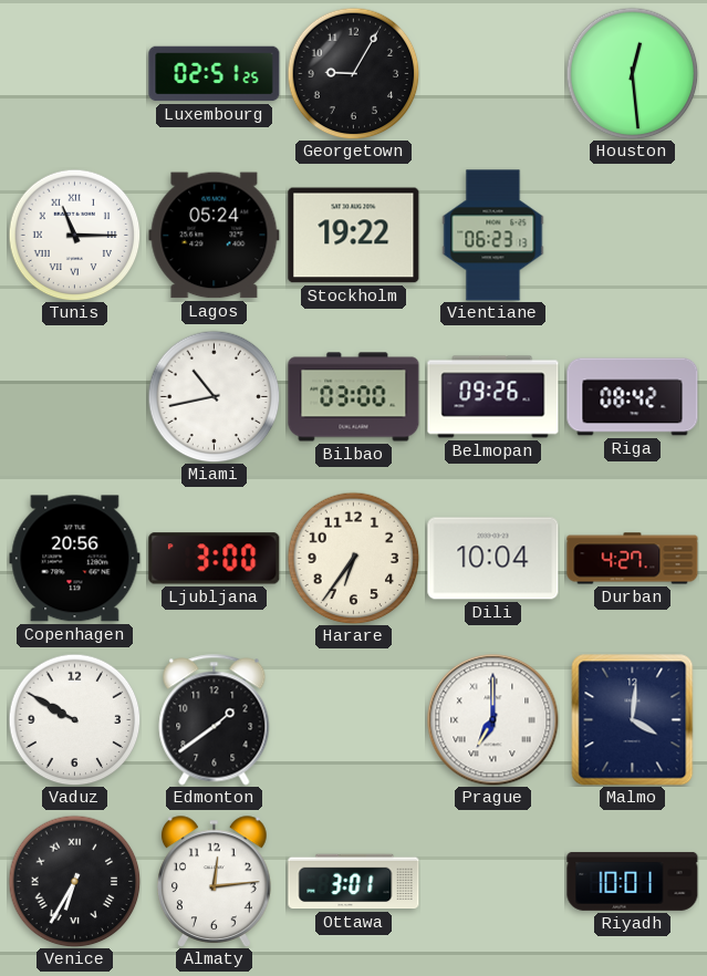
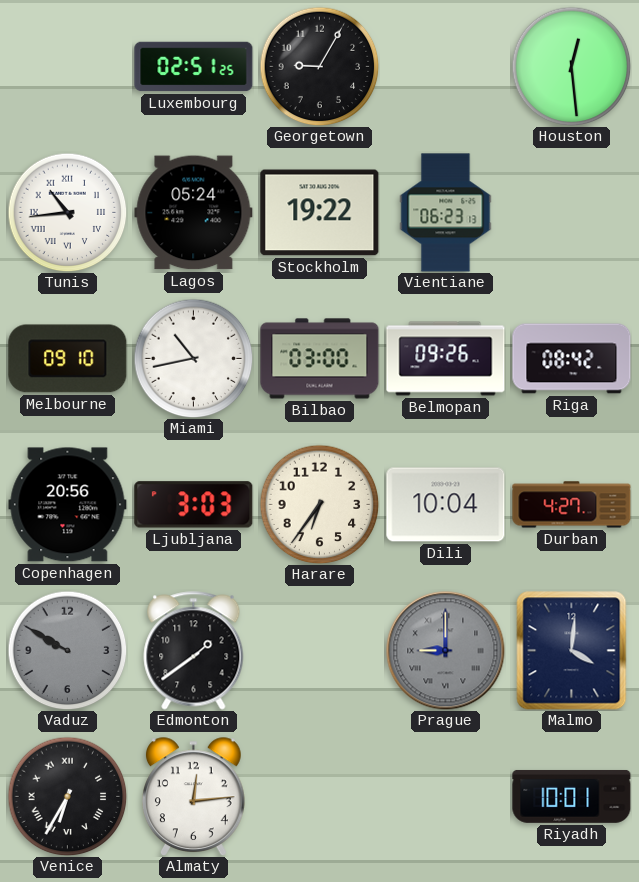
Tunis: 11:15 -> 10:44
Melbourne: none -> 09:10
Ljubljana: 3:00 -> 3:03
Vaduz dial: white -> grey
Prague: 7:00 -> 9:00
Prague dial: white -> grey
Ottawa: 3:01 -> none
